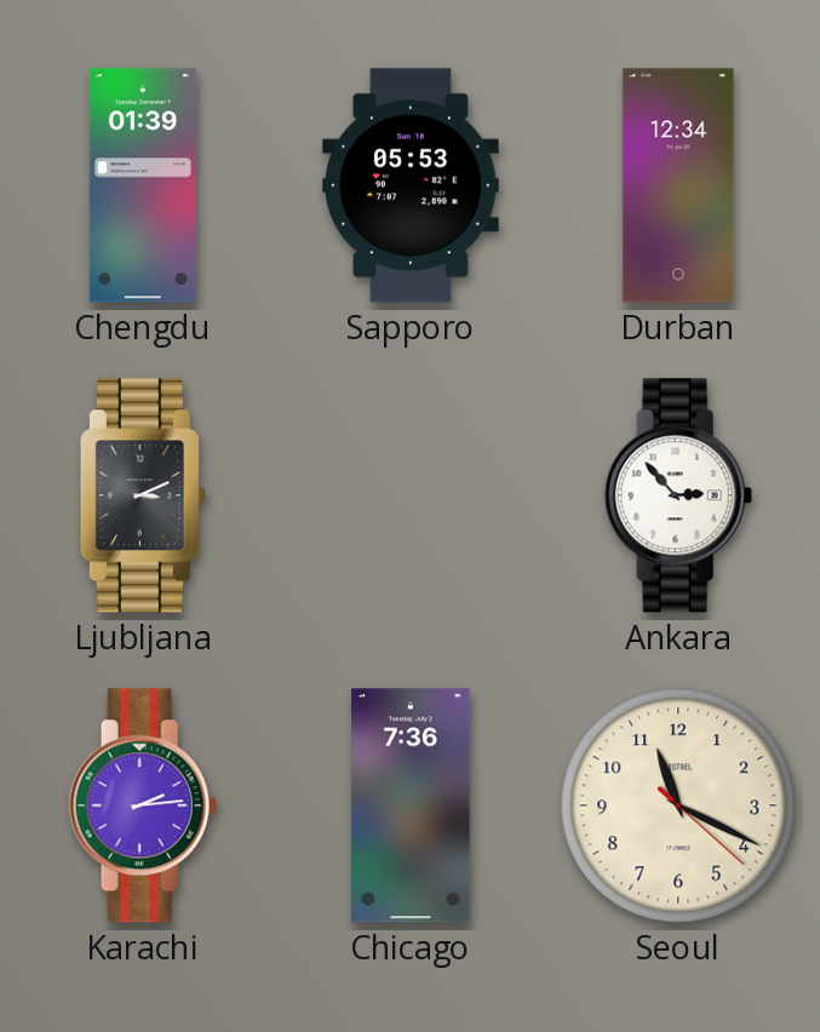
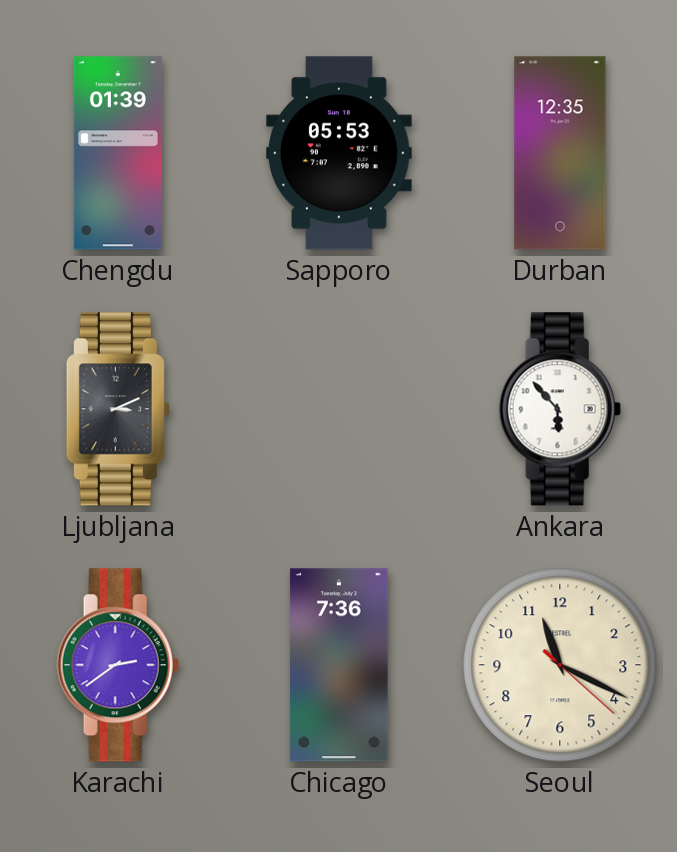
Durban: 12:34 -> 12:35
Ankara: 2:53 -> 5:53
Karachi: 2:14 -> 2:39
